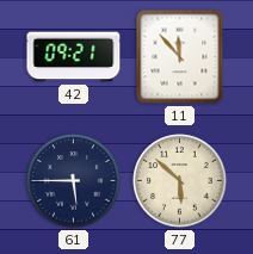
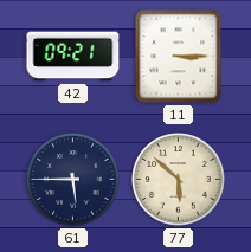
11: 11:53 -> 3:15
